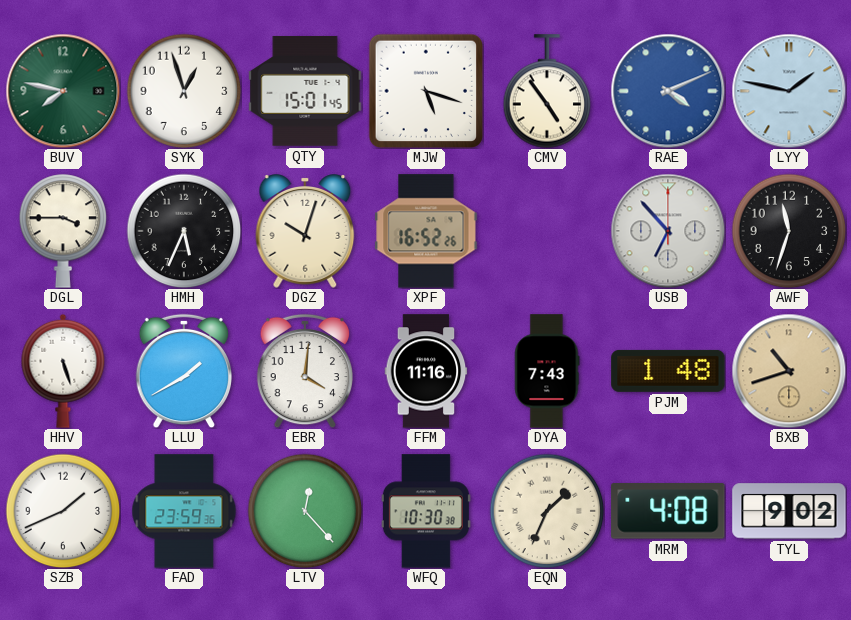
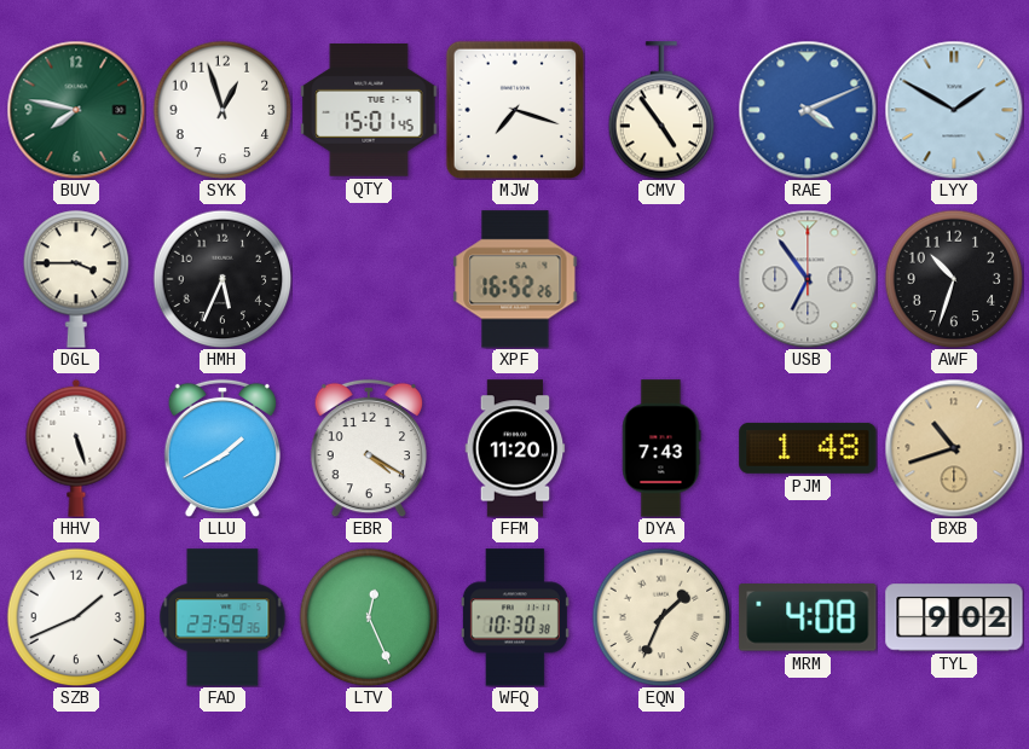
MJW: 5:18 -> 7:18
LYY: 1:47 -> 1:50
DGZ: 10:03 -> none
USB: 6:53 -> 6:54
AWF: 11:33 -> 10:33
EBR: 4:01 -> 4:20
FFM: 11:16 -> 11:20
LTV: 12:23 -> 12:26
